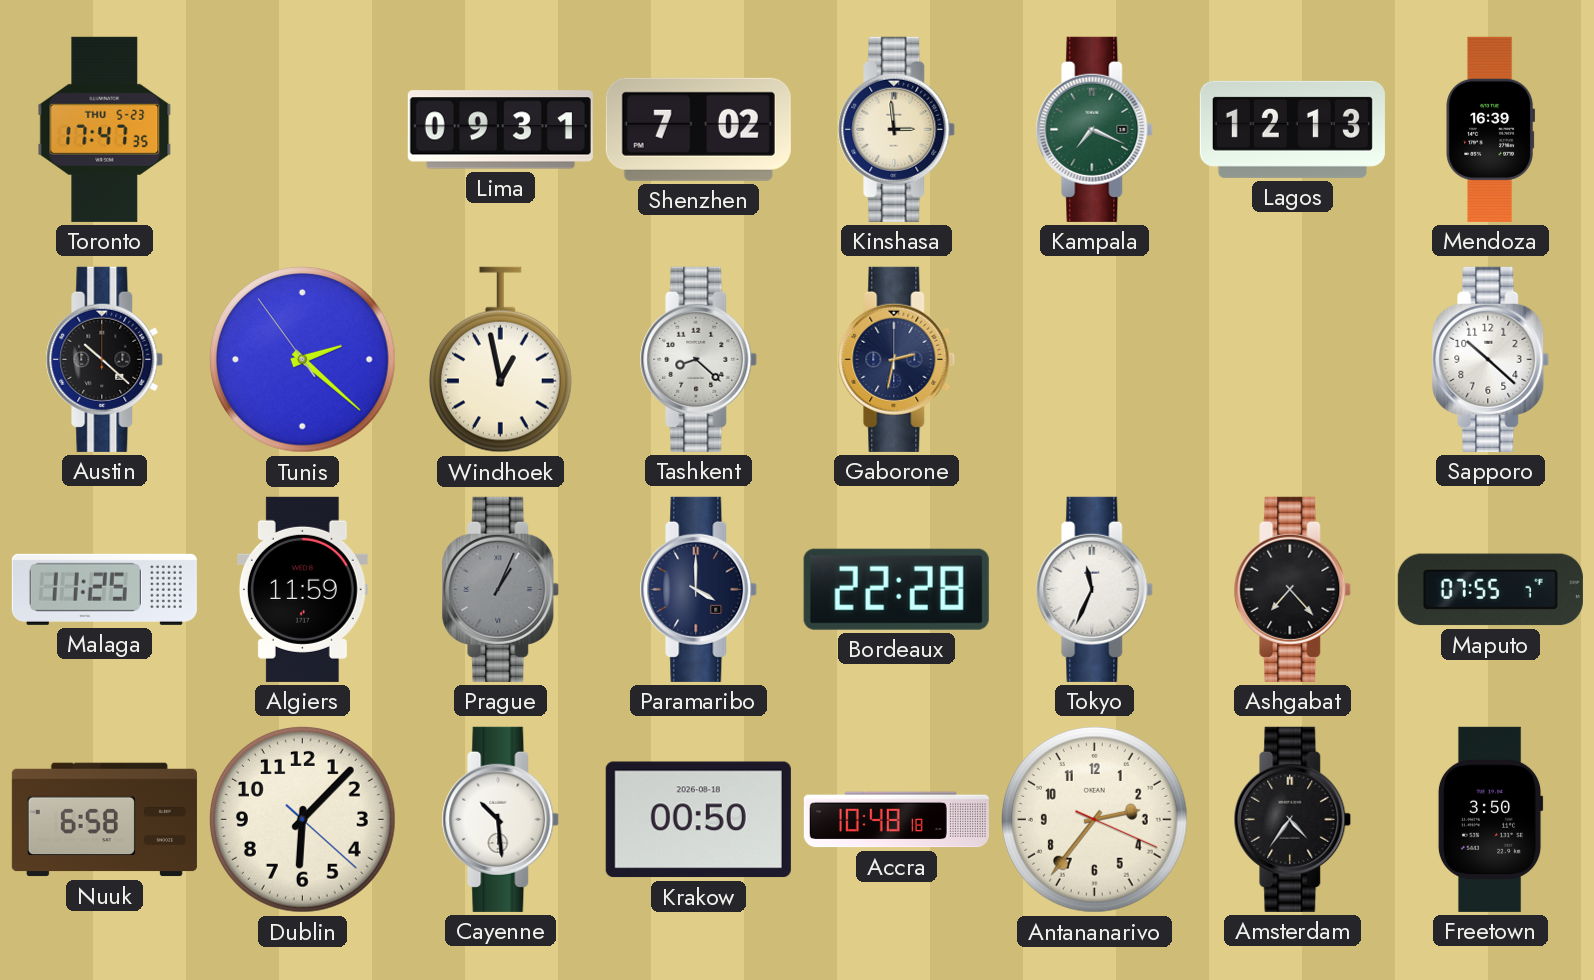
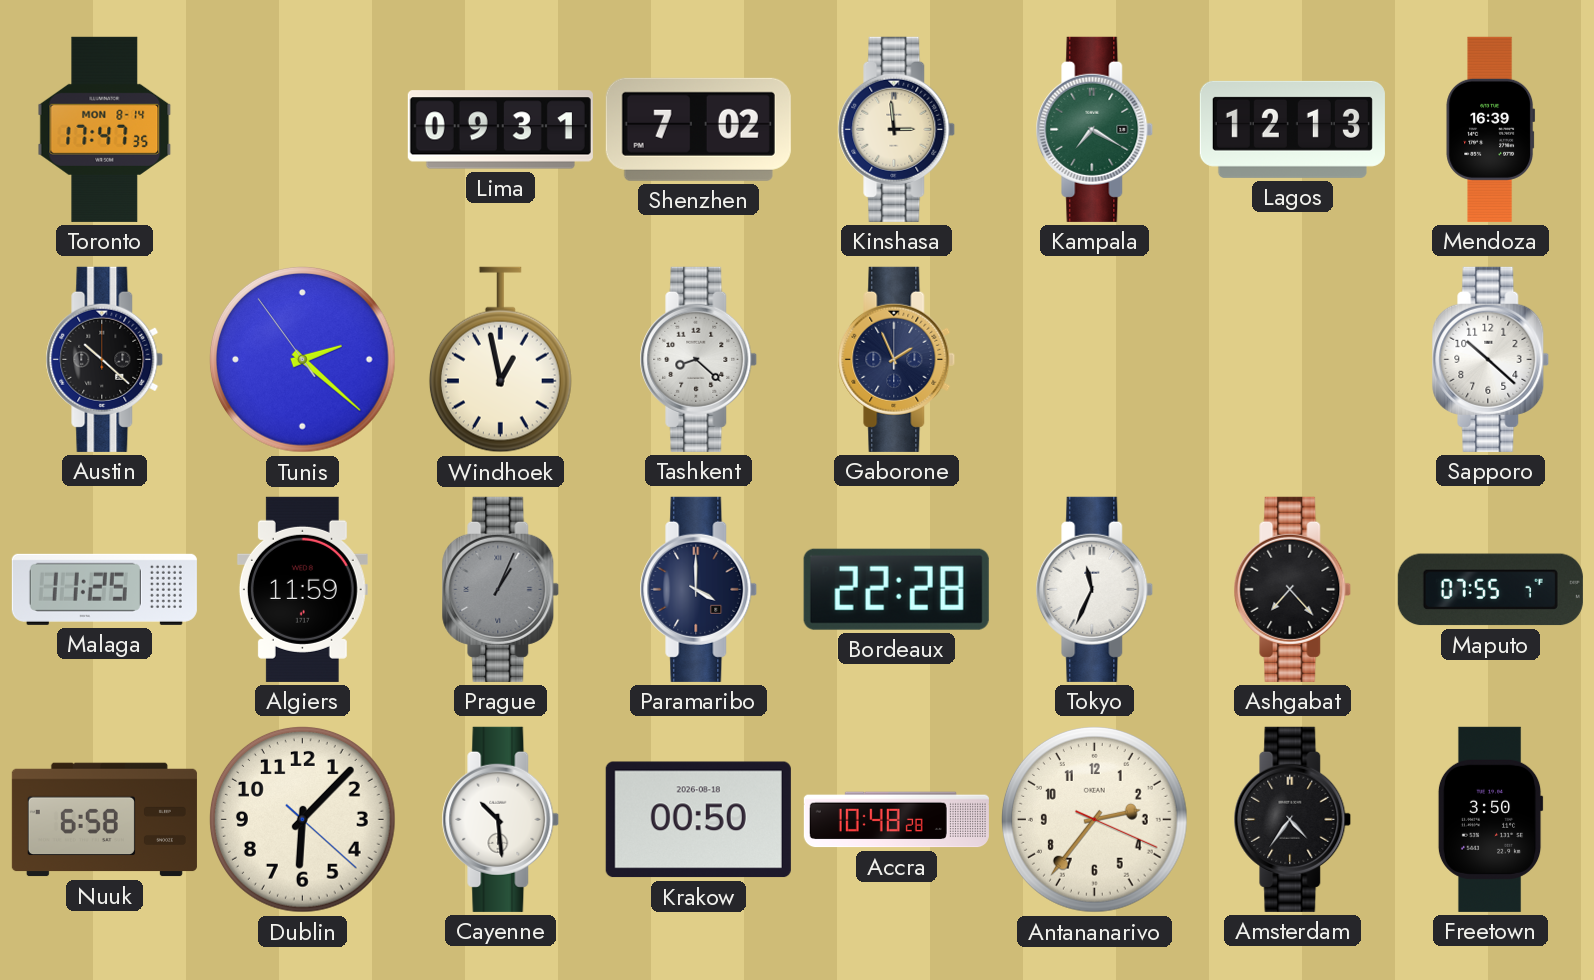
Toronto date: THU 5-23 -> MON 8-14
Kampala: 7:19 -> 7:20
Gaborone: 2:32 -> 1:56
Accra: 10:48:18 -> 10:48:28
